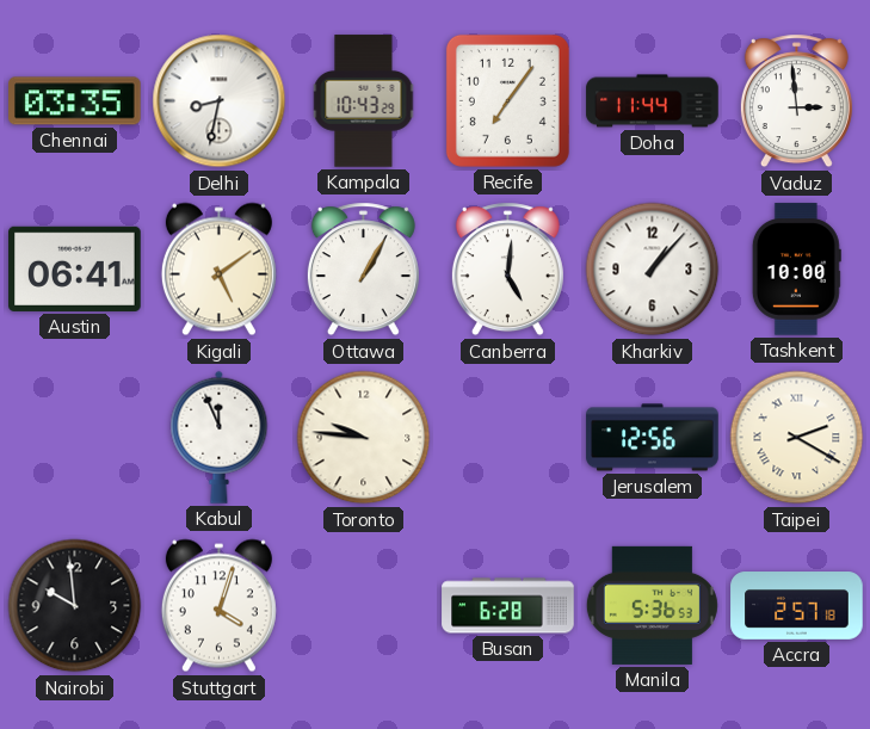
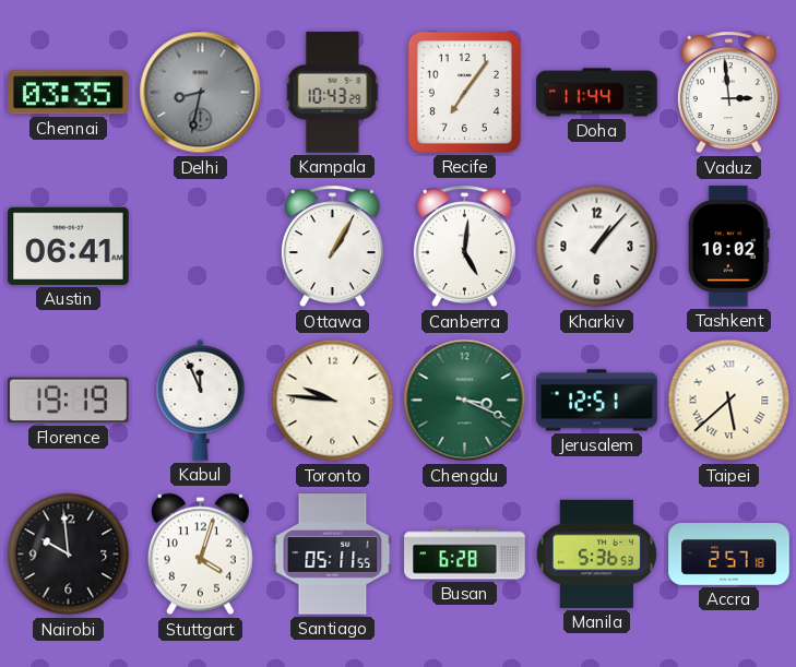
Delhi dial: white -> grey
Kigali: 5:09 -> none
Tashkent: 10:00 -> 10:02
Florence: none -> 19:19
Chengdu: none -> 3:19
Jerusalem: 12:56 -> 12:51
Taipei: 2:20 -> 5:38
Santiago: none -> 05:11
